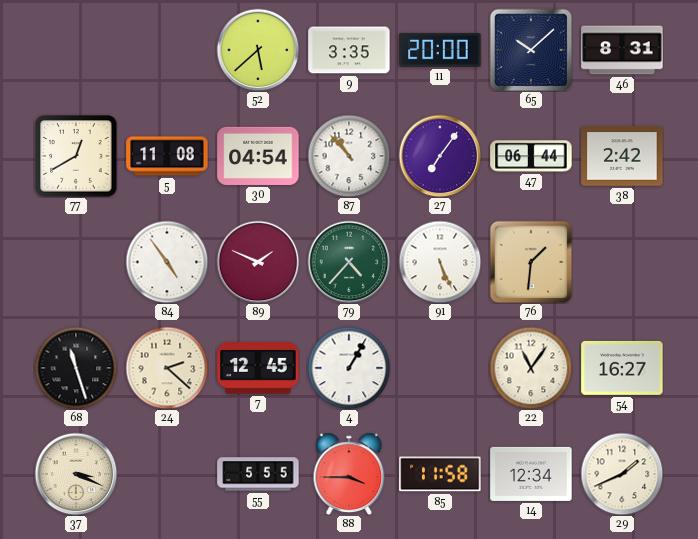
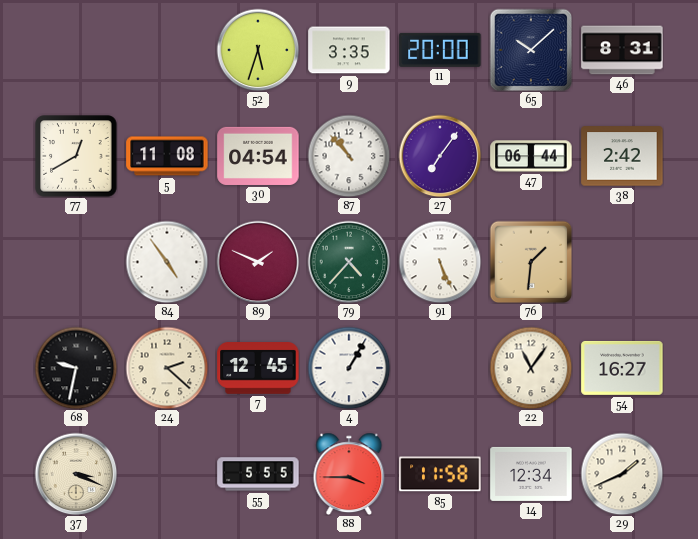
52: 5:38 -> 5:33
68: 11:27 -> 9:32
